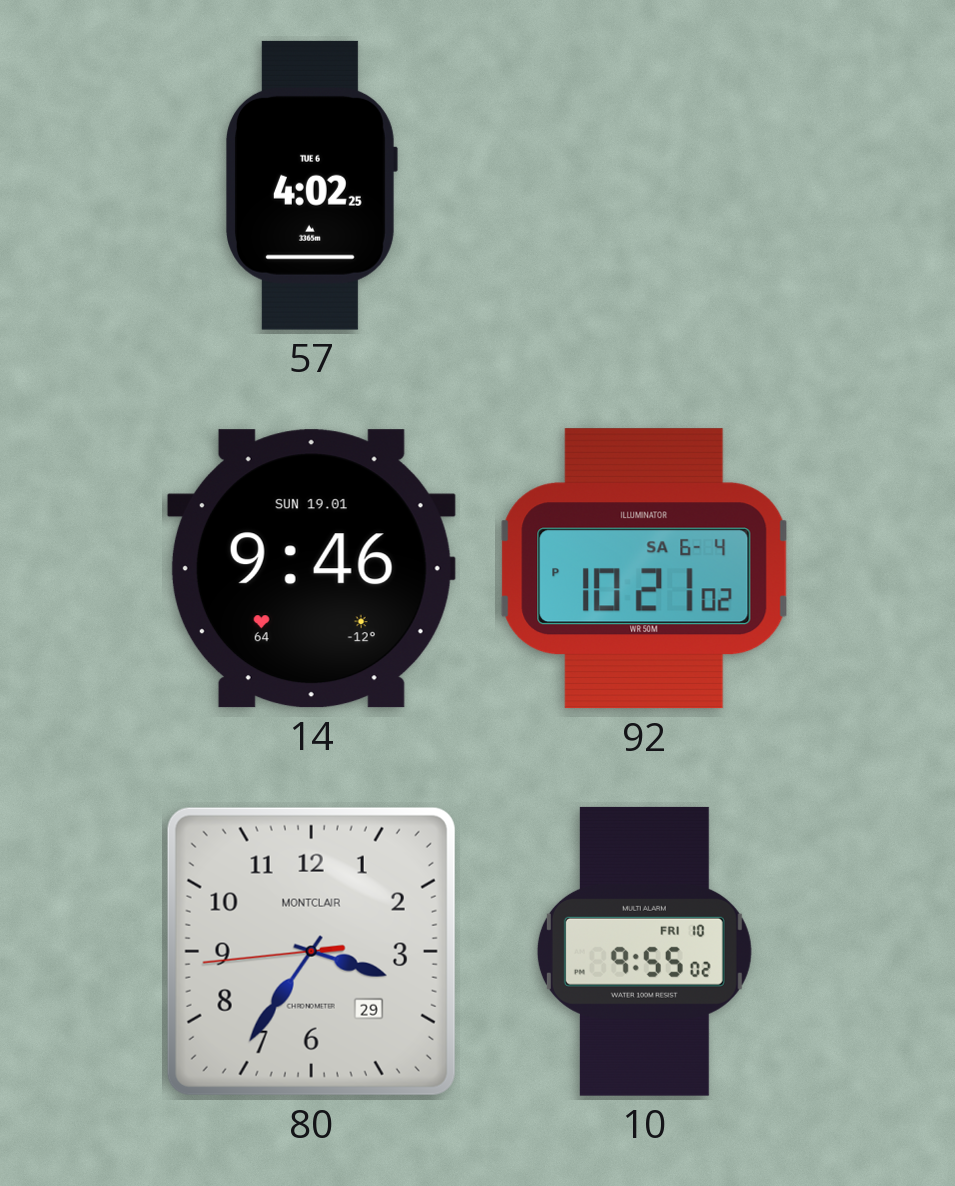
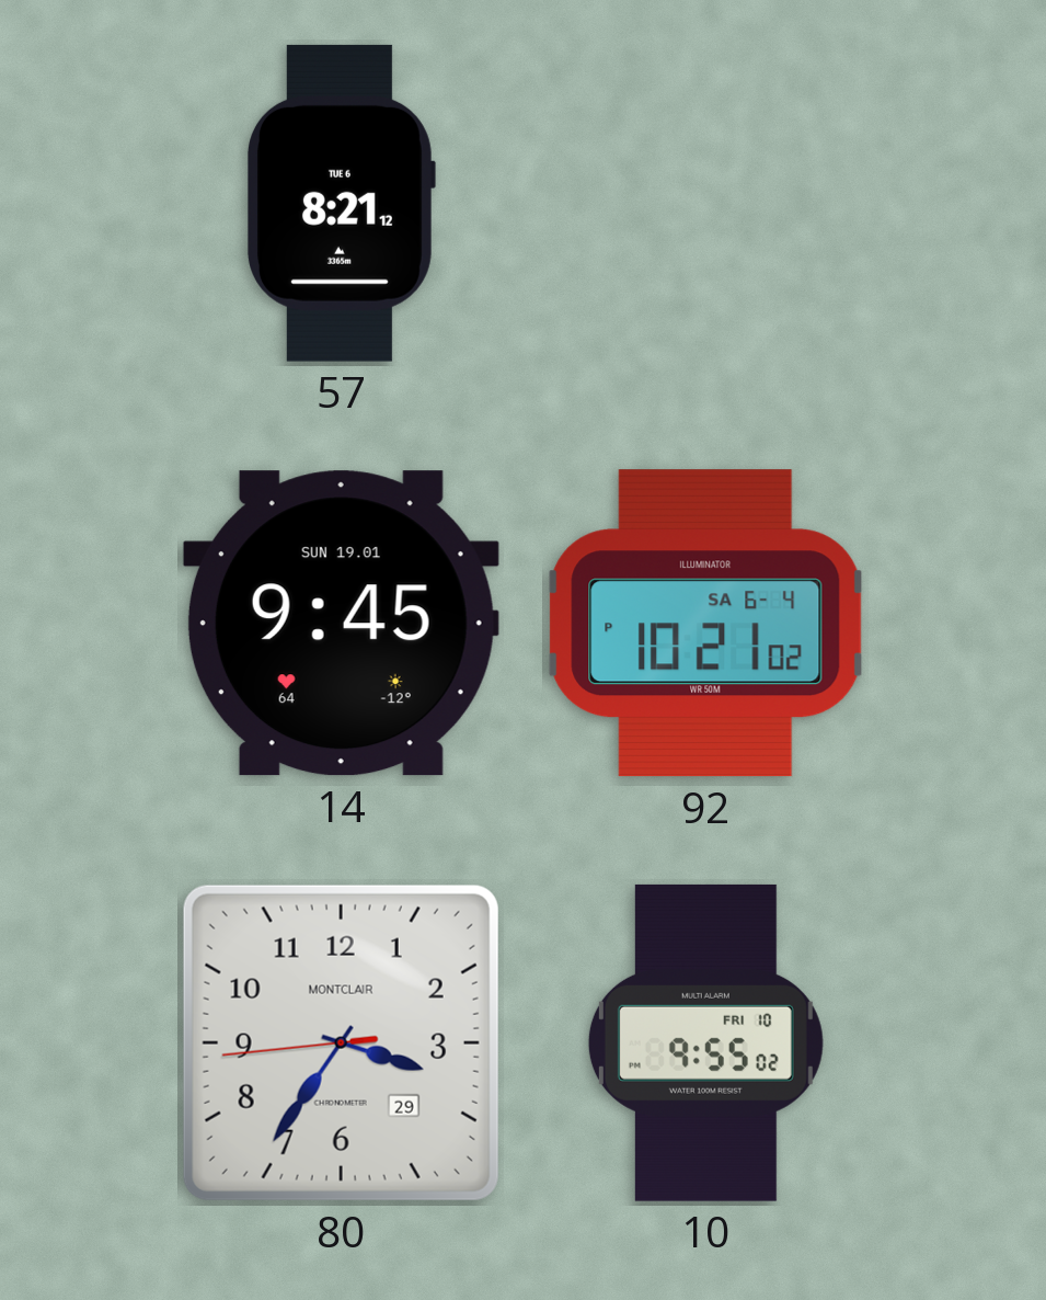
57: 4:02 -> 8:21
14: 9:46 -> 9:45
